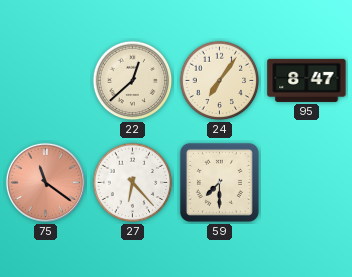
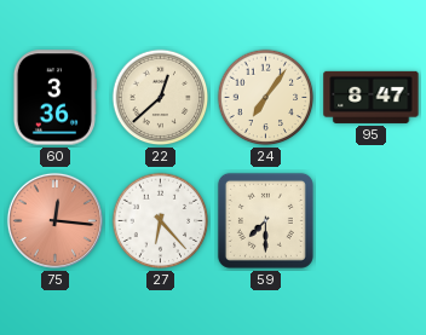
60: none -> 3:36
75: 11:21 -> 12:16
